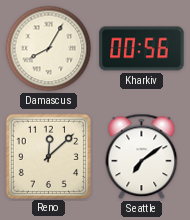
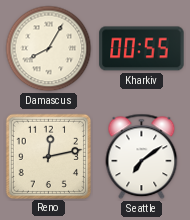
Kharkiv: 00:56 -> 00:55
Reno: 12:08 -> 12:13
